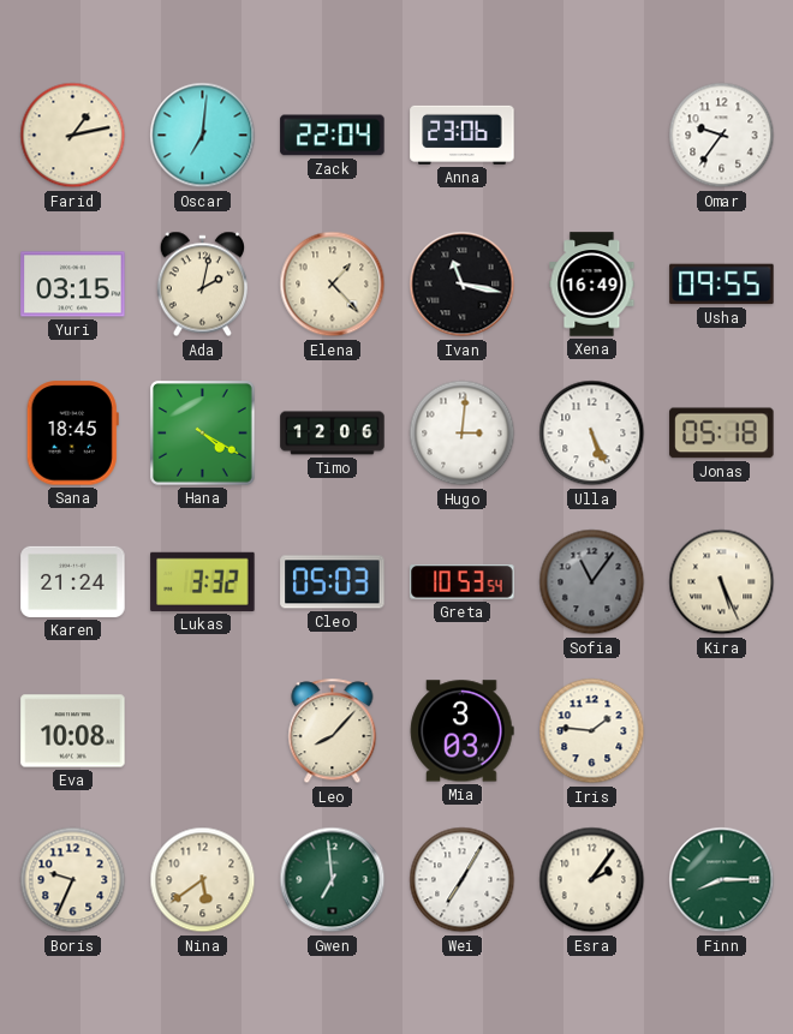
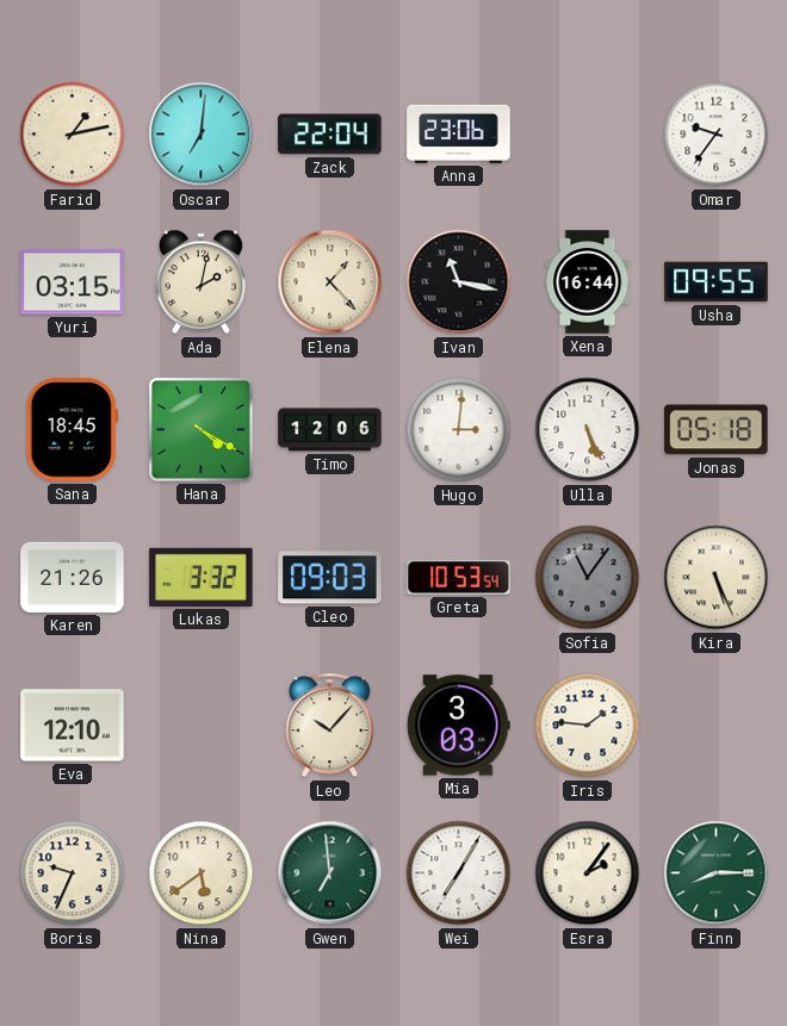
Xena: 16:49 -> 16:44
Karen: 21:24 -> 21:26
Cleo: 05:03 -> 09:03
Eva: 10:08 -> 12:10
Leo: 8:07 -> 10:07
